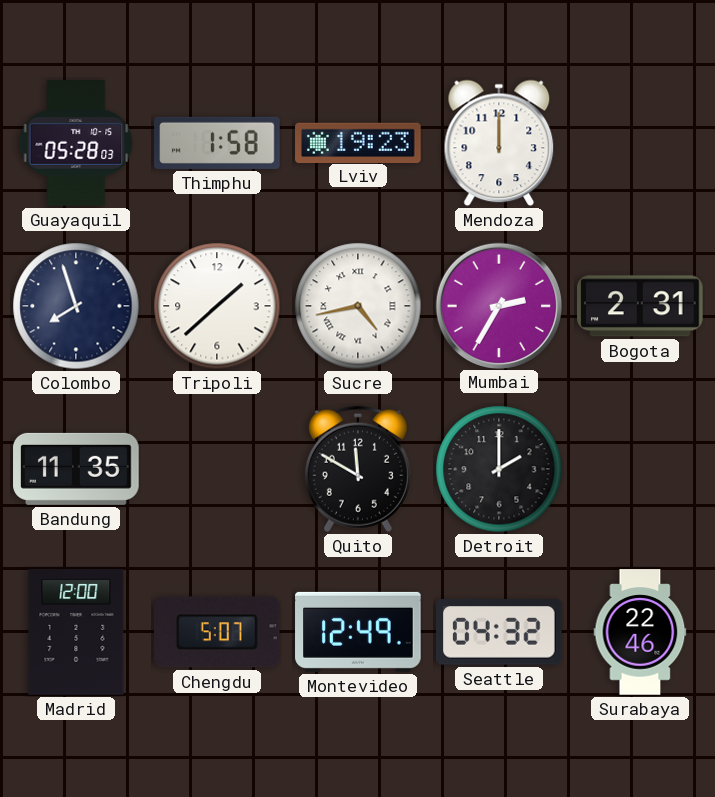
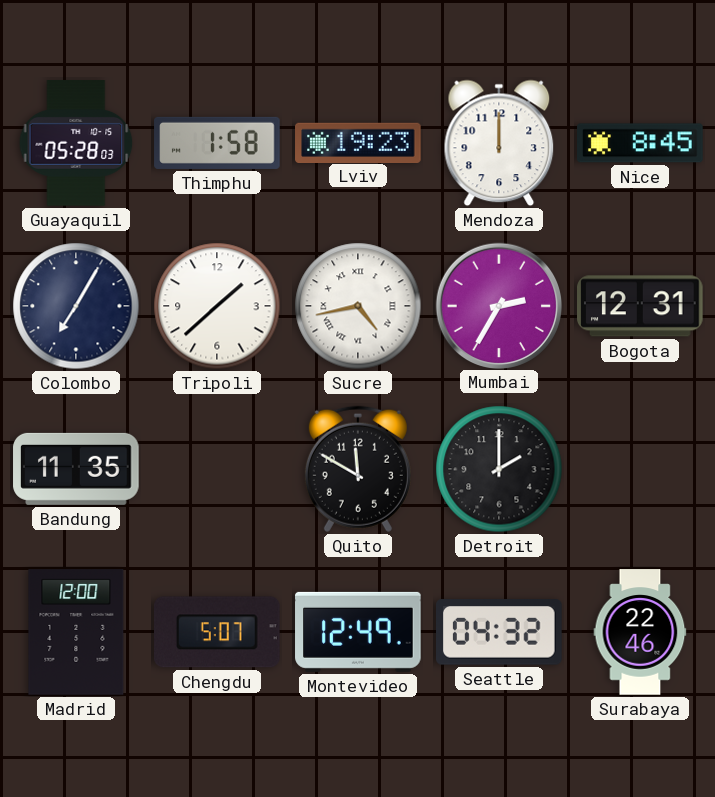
Nice: none -> 8:45
Colombo: 7:57 -> 7:05
Bogota: 2:31 -> 12:31
